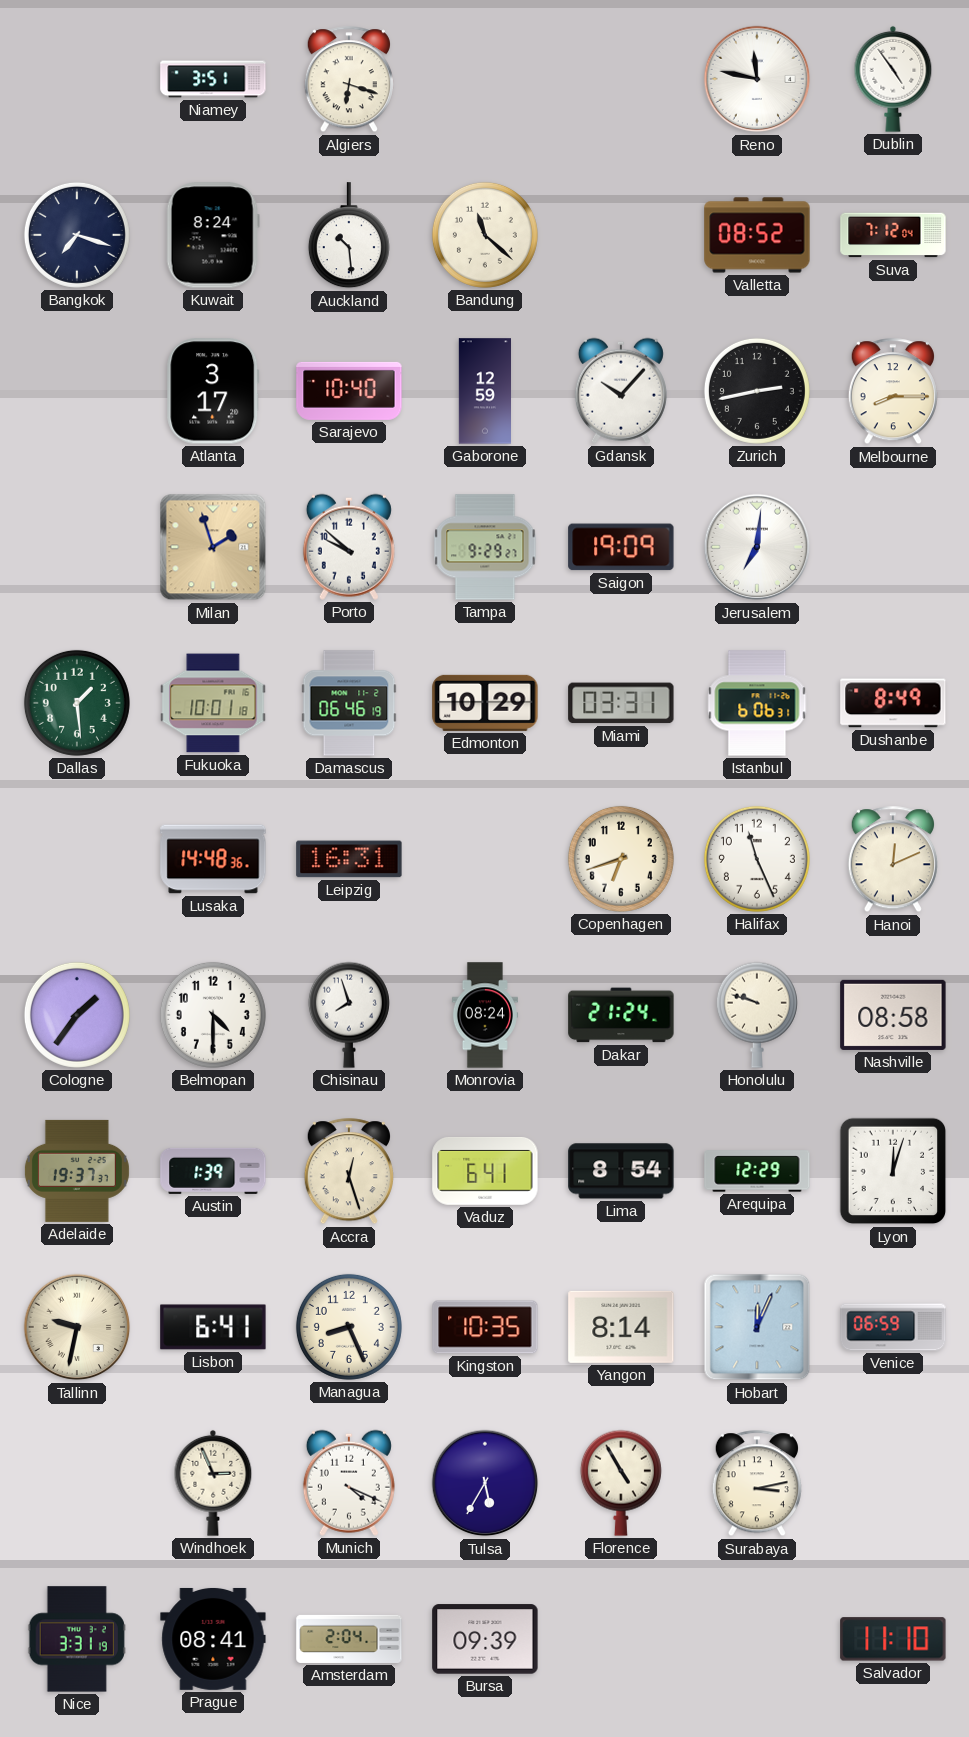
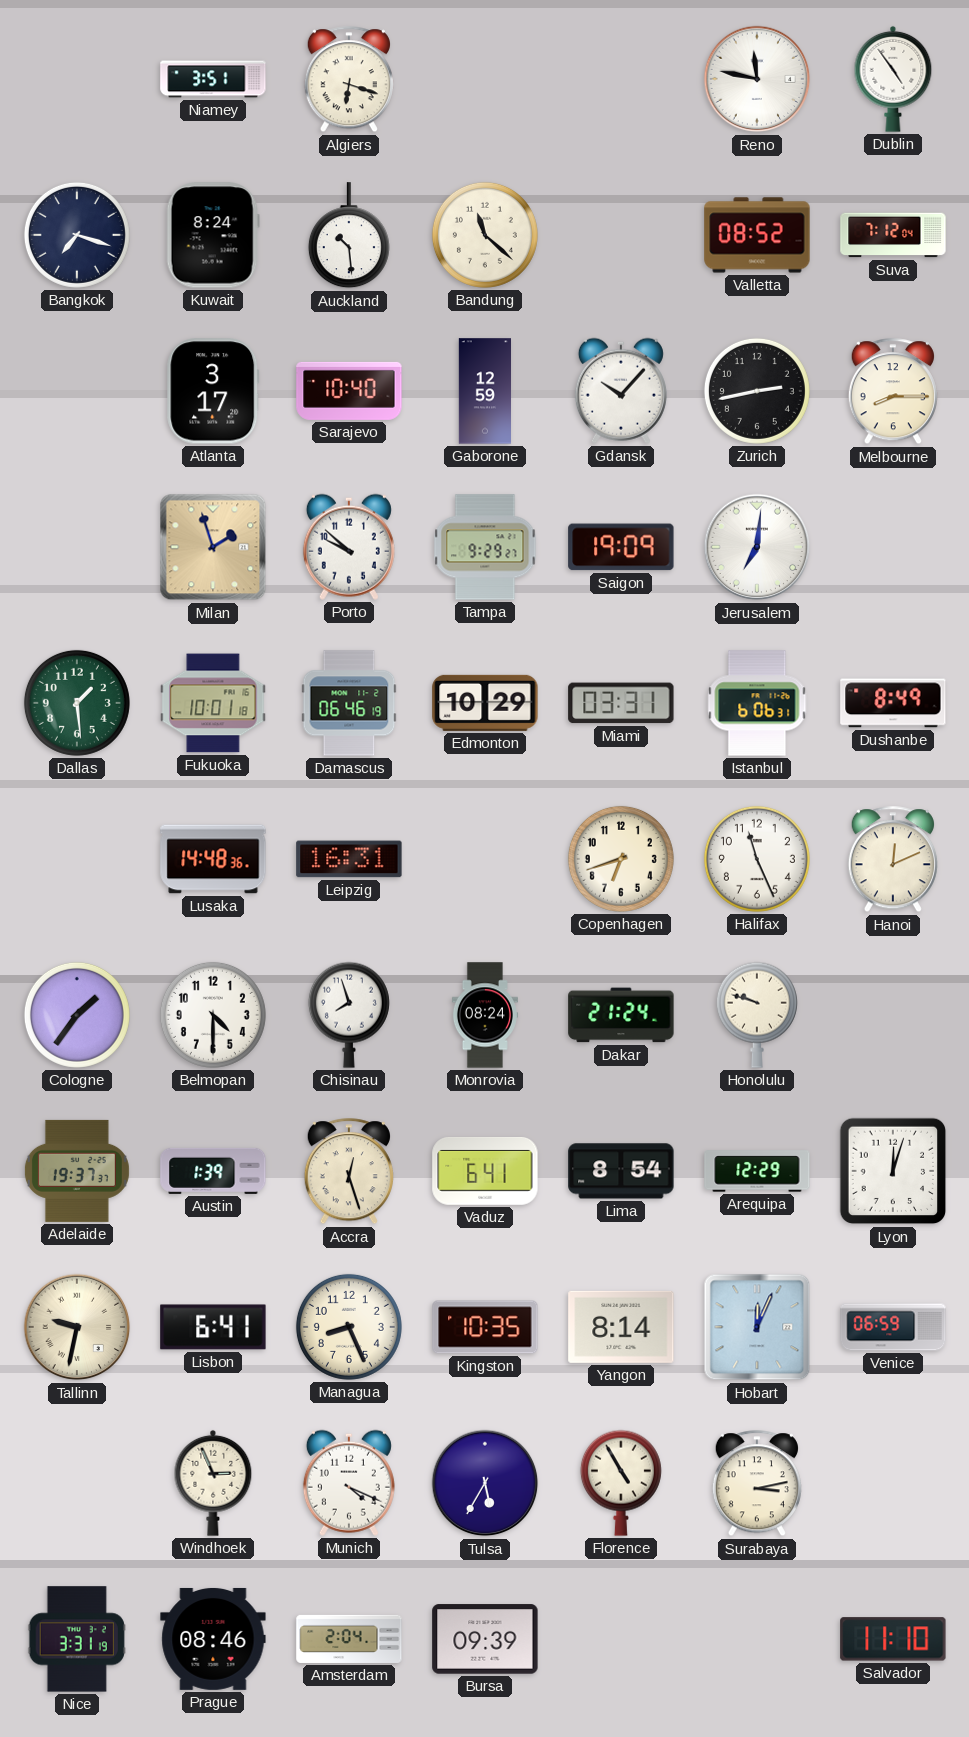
Nashville: 08:58 -> none
Prague: 08:41 -> 08:46
